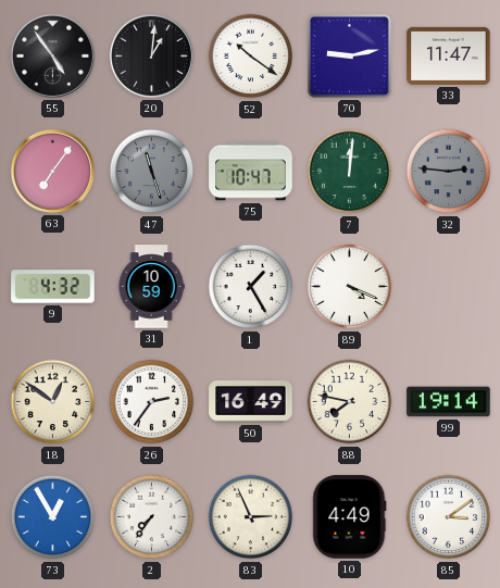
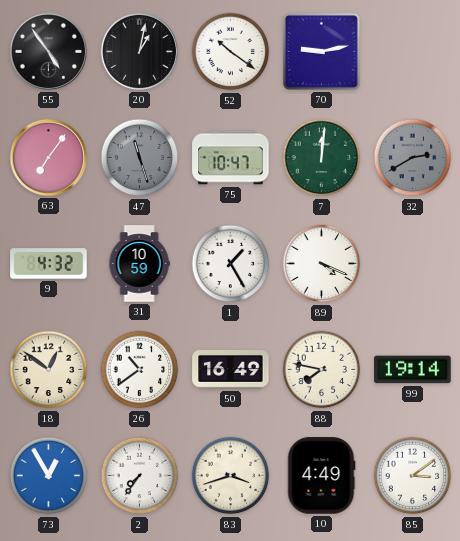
20: 1:01 -> 1:02
33: 11:47 -> none
32: 2:46 -> 2:40
26: 2:36 -> 10:39
83: 2:56 -> 3:42
